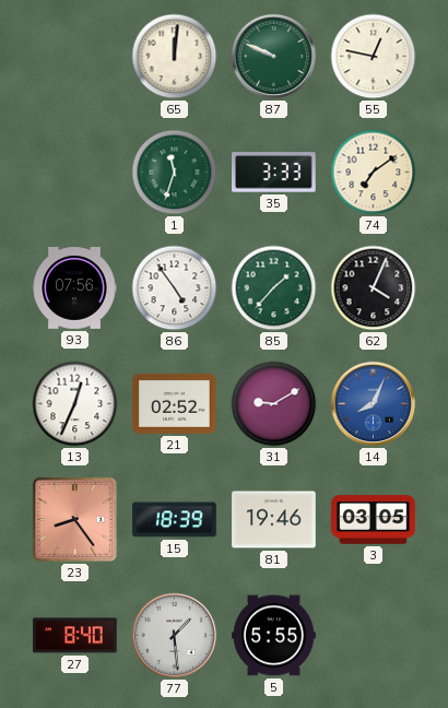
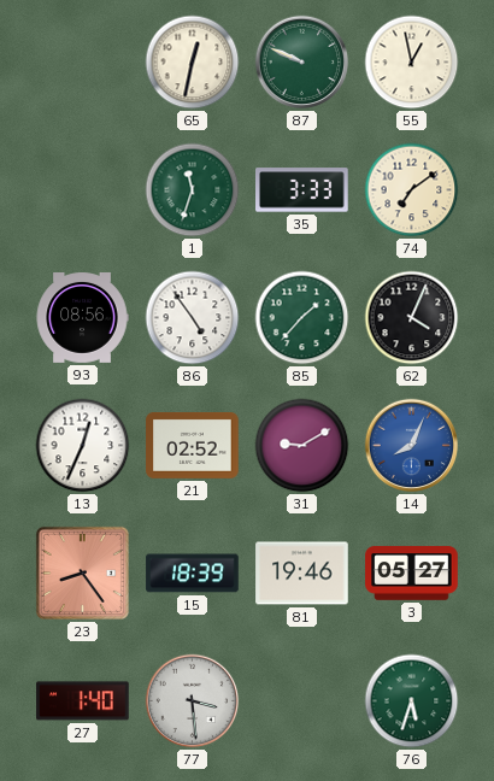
65: 12:01 -> 12:32
55: 12:47 -> 12:58
93: 07:56 -> 08:56
3: 03:05 -> 05:27
27: 8:40 -> 1:40
77: 1:29 -> 3:29
5: 5:55 -> none
76: none -> 5:33
